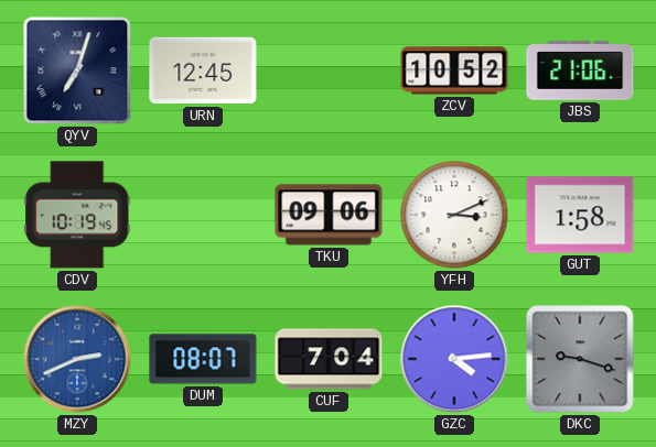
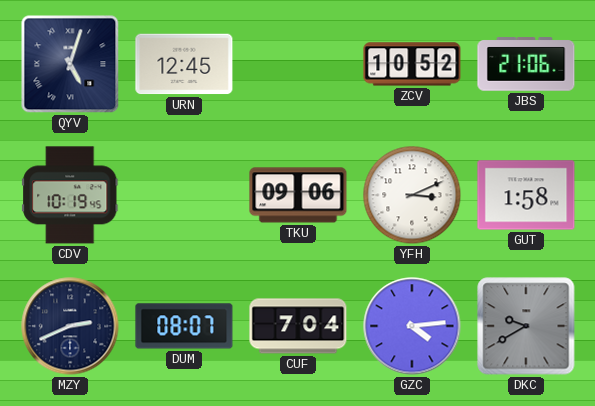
QYV: 7:03 -> 5:03
MZY dial: blue -> navy
DKC: 9:18 -> 9:40
